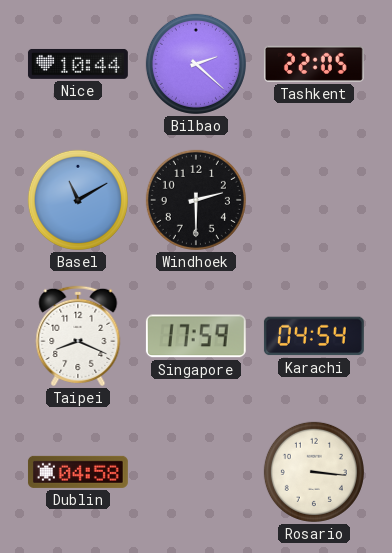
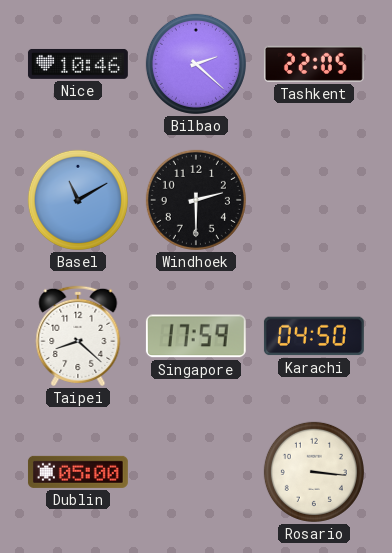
Nice: 10:44 -> 10:46
Taipei: 8:19 -> 8:22
Karachi: 04:54 -> 04:50
Dublin: 04:58 -> 05:00
